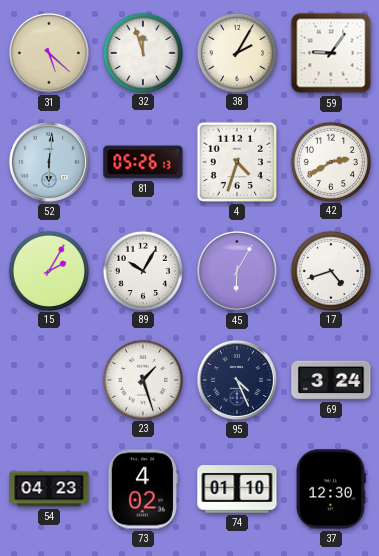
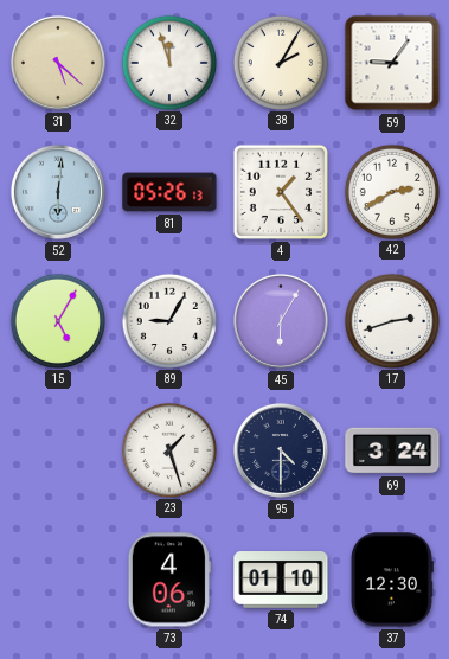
4: 4:33 -> 1:24
15: 2:05 -> 5:05
89: 10:05 -> 9:05
17: 4:42 -> 2:42
95: 4:26 -> 4:30
54: 04:23 -> none
73: 4:02 -> 4:06
